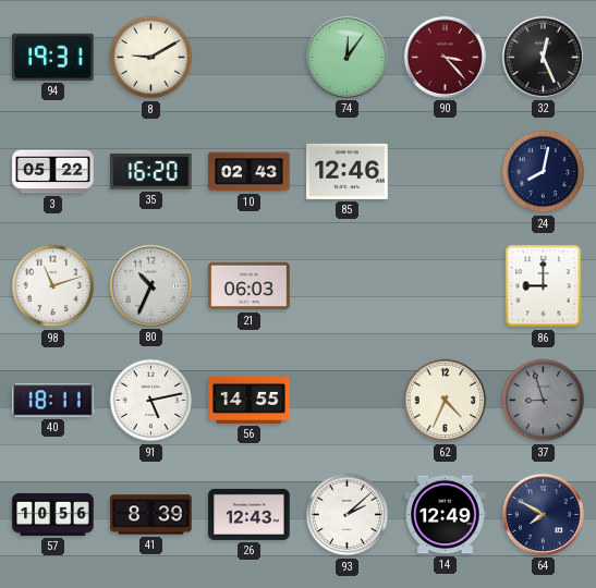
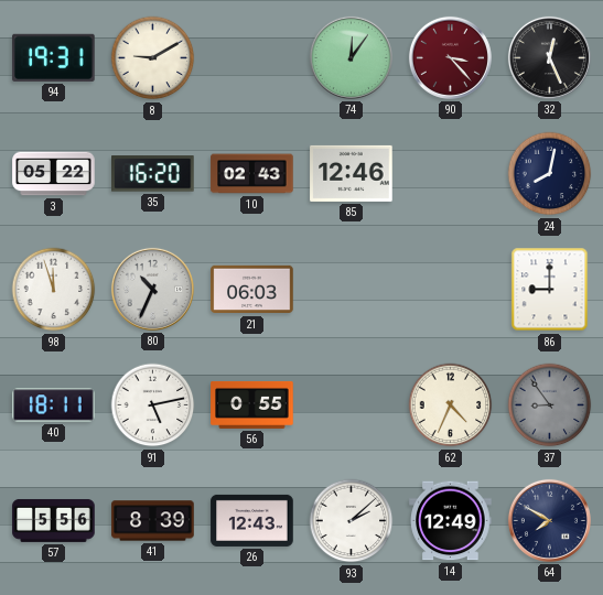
98: 11:12 -> 11:57
56: 14:55 -> 0:55
37: 8:57 -> 8:54
57: 10:56 -> 5:56
